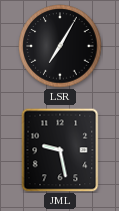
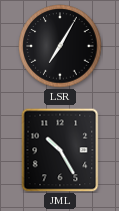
JML: 9:28 -> 10:25
